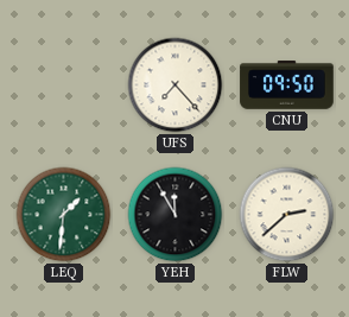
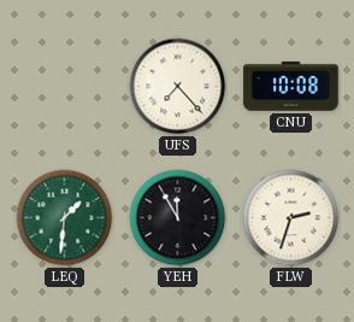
CNU: 09:50 -> 10:08
FLW: 2:38 -> 2:33
